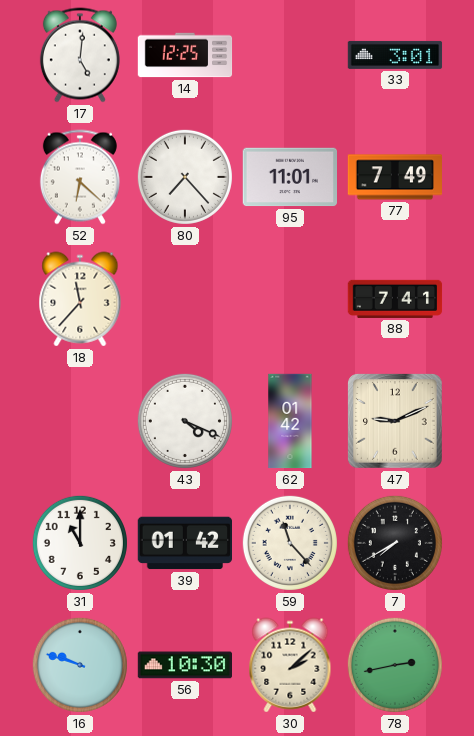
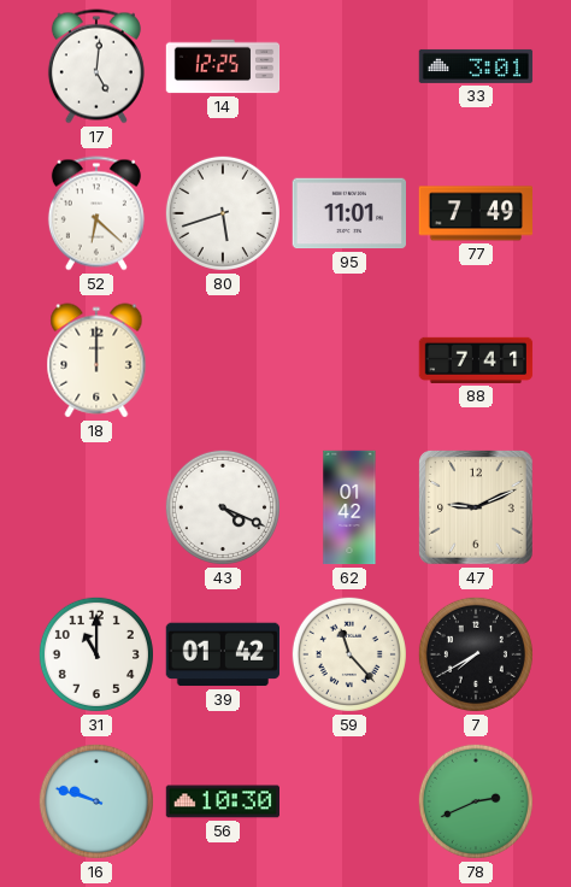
80: 7:23 -> 5:42
18: 11:37 -> 12:00
30: 2:08 -> none
78: 2:43 -> 2:41
